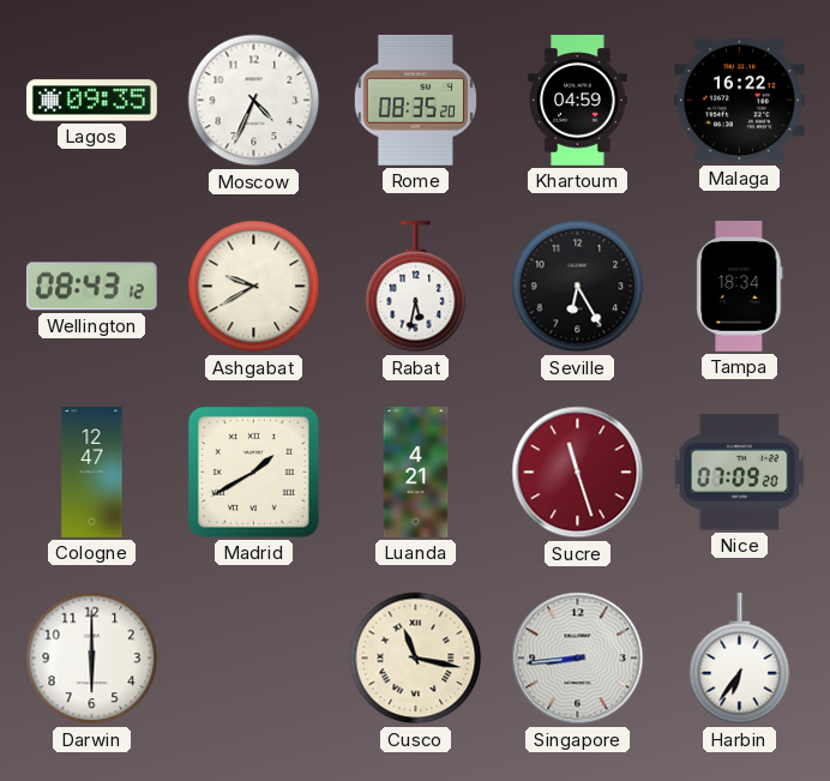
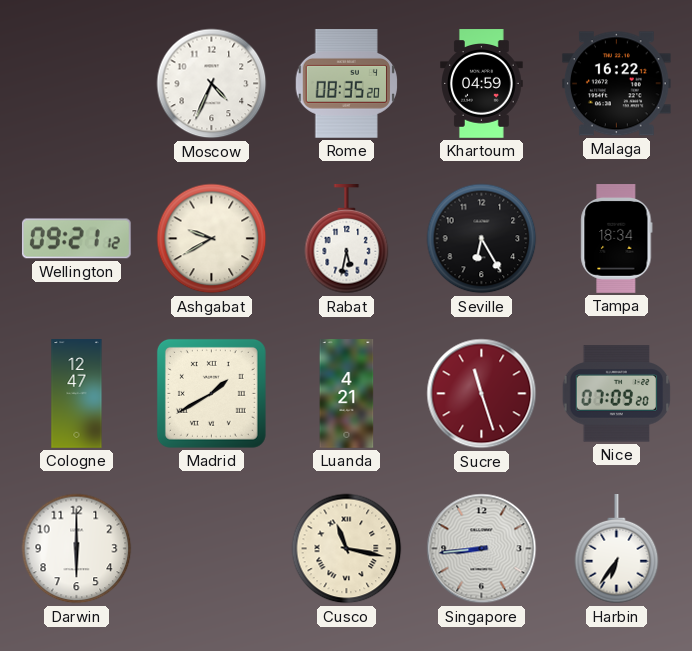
Lagos: 09:35 -> none
Wellington: 08:43 -> 09:21
